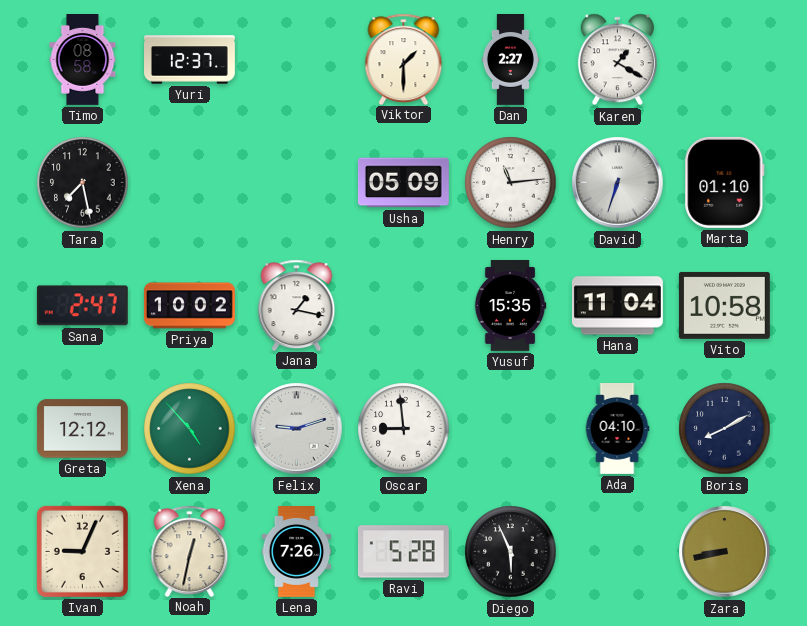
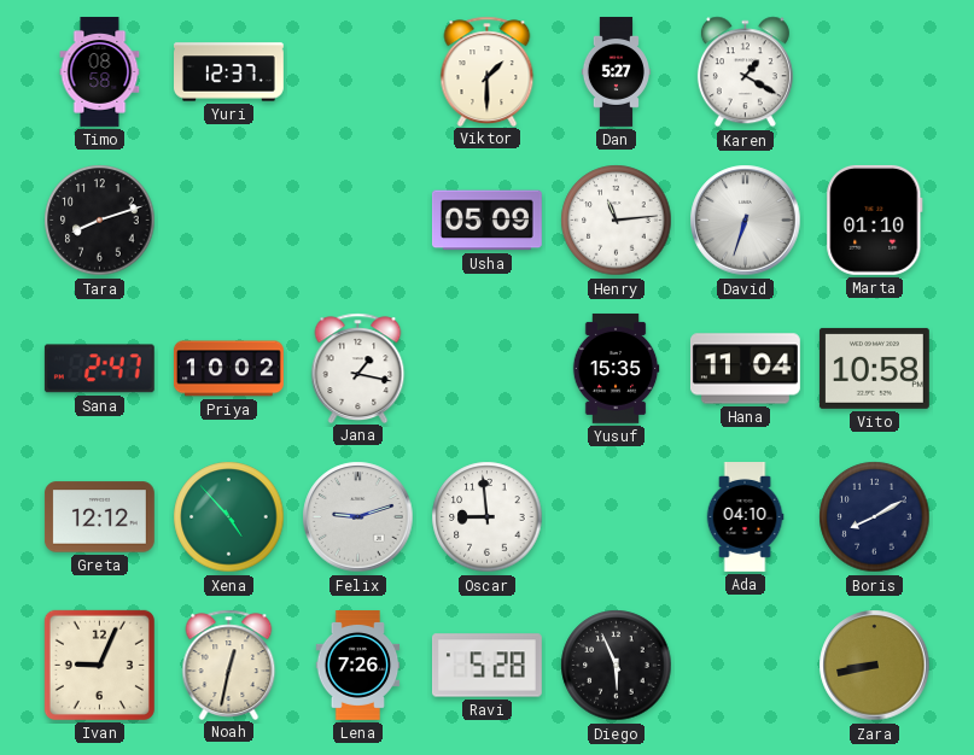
Dan: 2:27 -> 5:27
Tara: 7:28 -> 8:12
